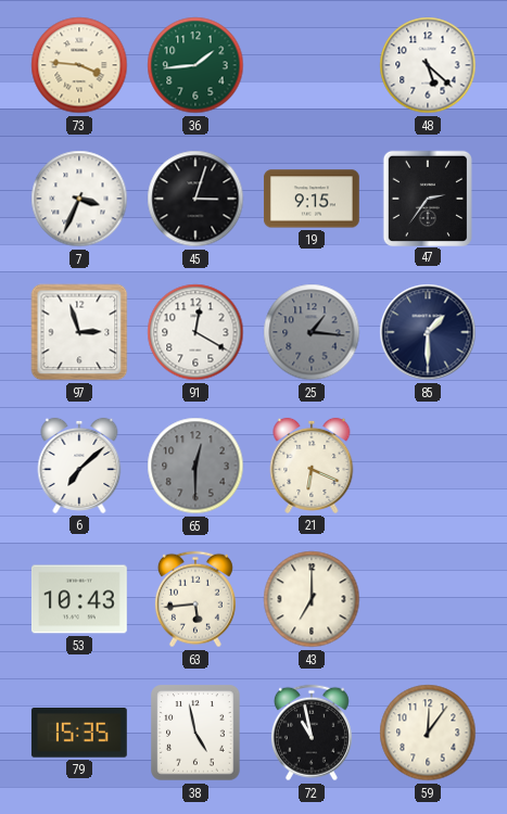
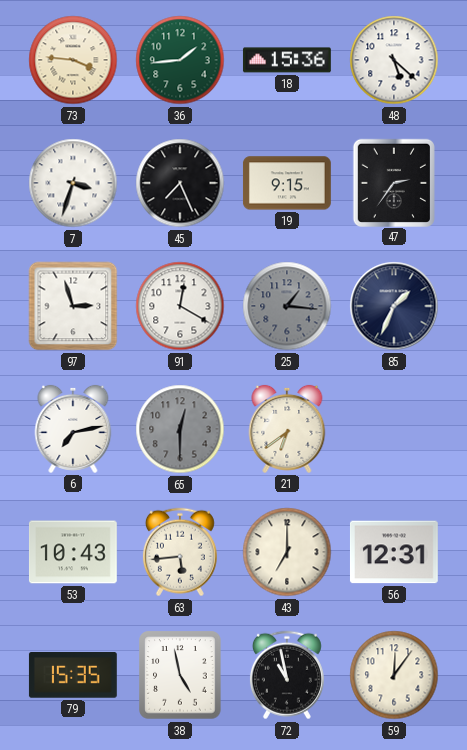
18: none -> 15:36
7: 3:34 -> 3:33
45: 3:03 -> 7:26
85: 1:30 -> 1:34
6: 7:08 -> 7:13
21: 6:19 -> 6:39
56: none -> 12:31
